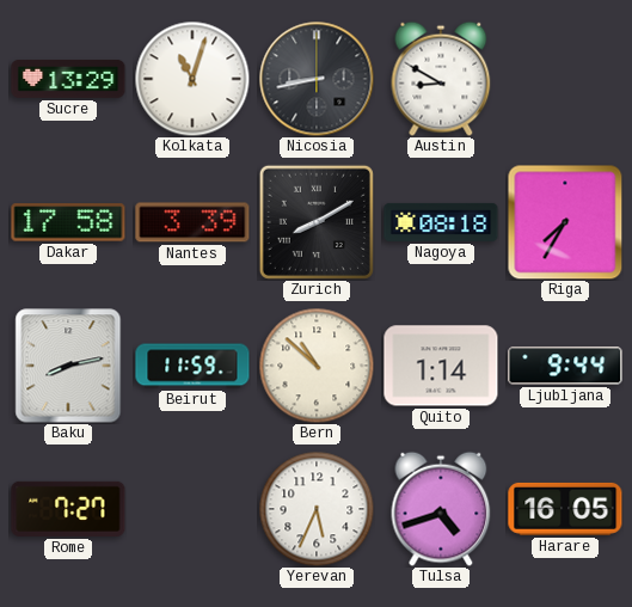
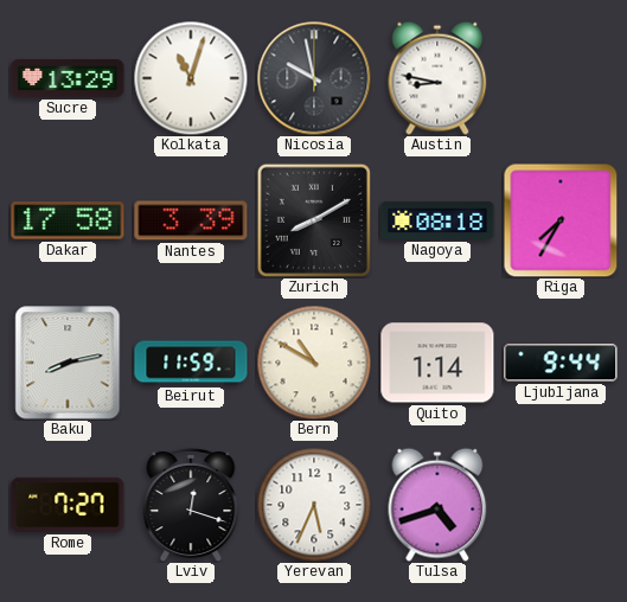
Nicosia: 8:43 -> 9:58
Austin: 8:50 -> 8:47
Bern: 10:52 -> 10:50
Lviv: none -> 12:18
Harare: 16:05 -> none
